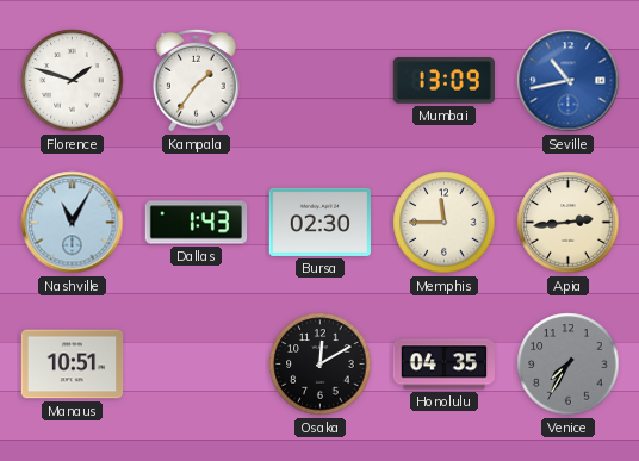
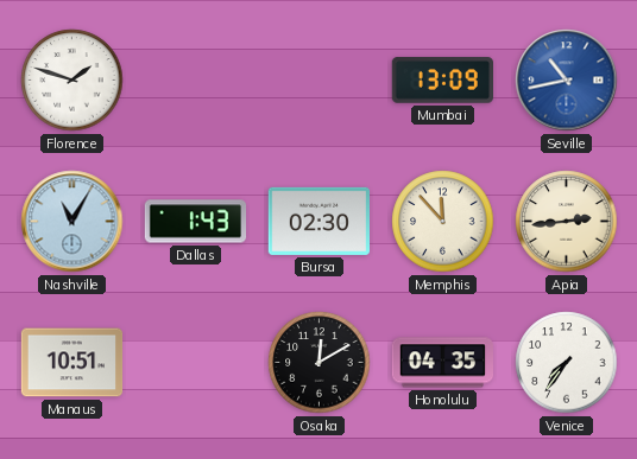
Kampala: 1:36 -> none
Memphis: 11:45 -> 11:53
Venice: 7:35 -> 7:36
Venice dial: grey -> white
